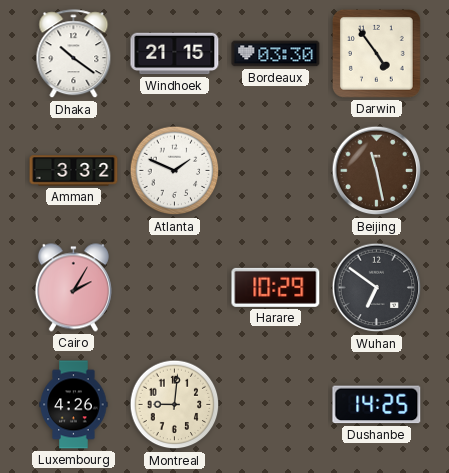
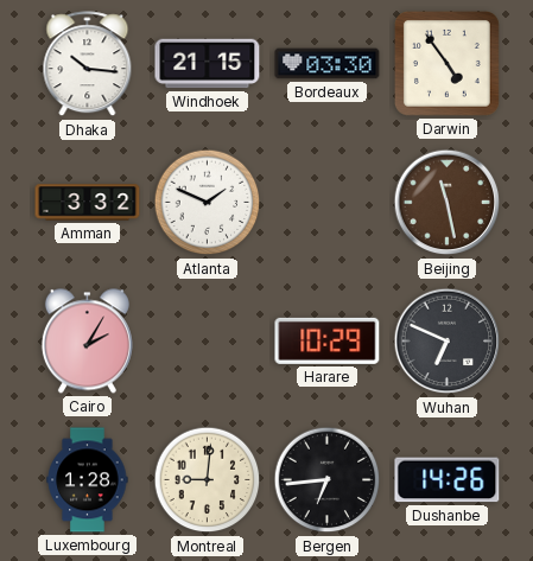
Dhaka: 10:21 -> 10:16
Wuhan: 6:51 -> 6:49
Luxembourg: 4:26 -> 1:28
Bergen: none -> 6:44
Dushanbe: 14:25 -> 14:26
